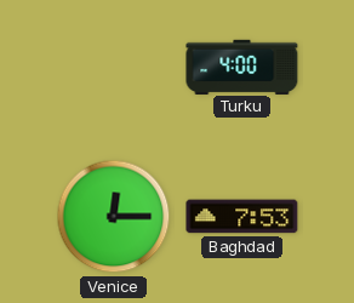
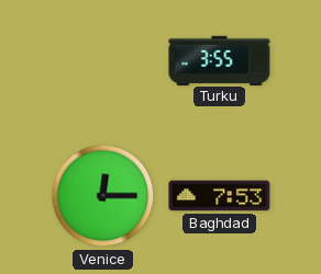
Turku: 4:00 -> 3:55
